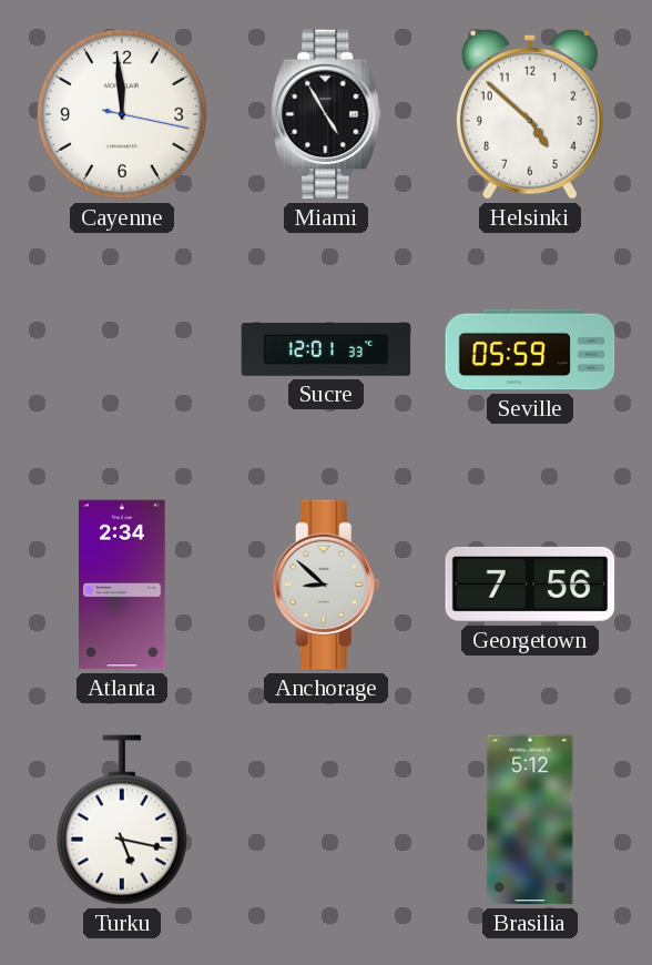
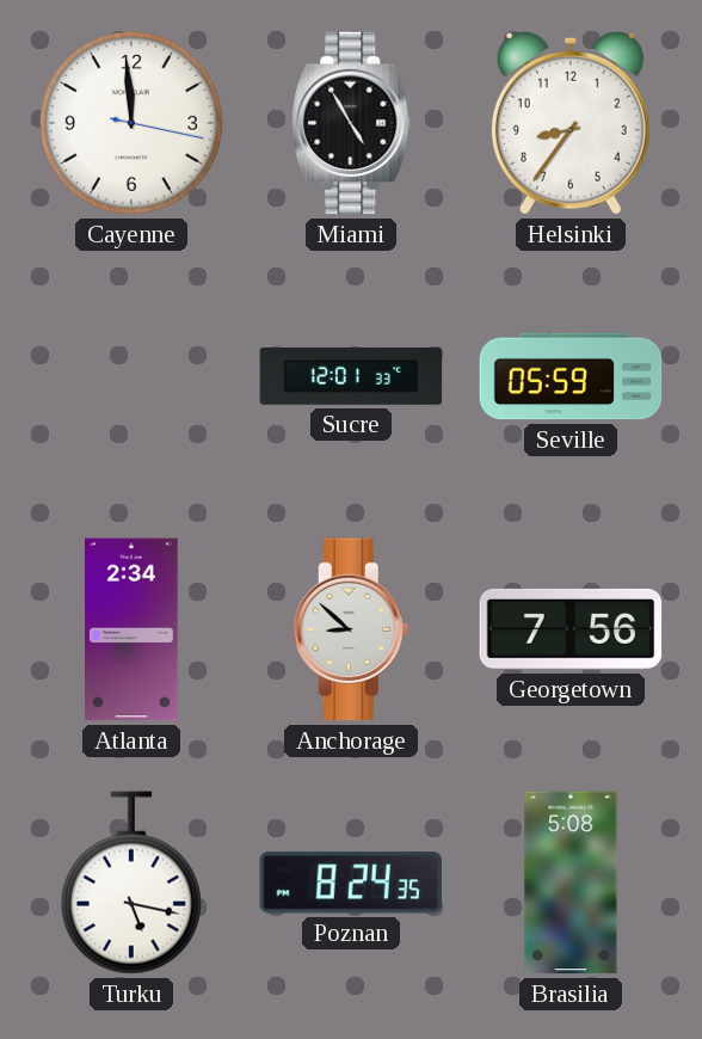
Helsinki: 4:52 -> 8:36
Poznan: none -> 8:24
Brasilia: 5:12 -> 5:08
